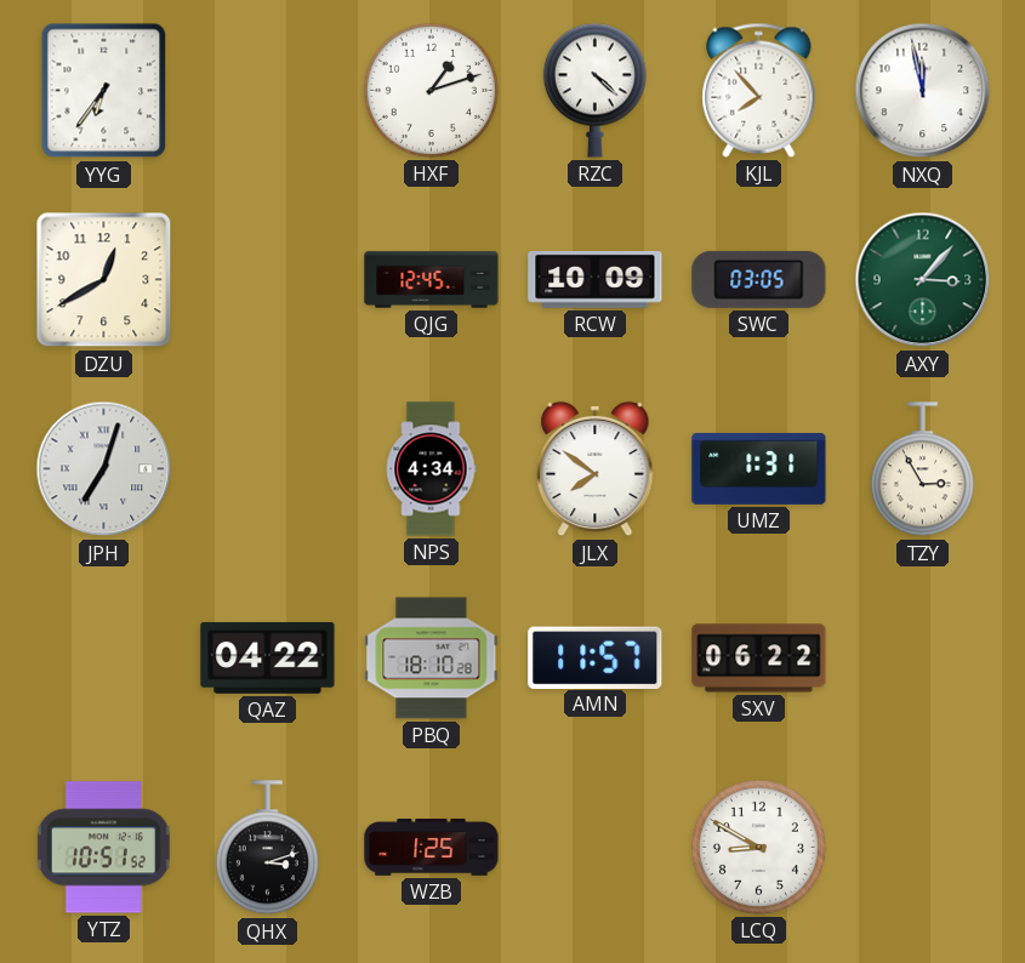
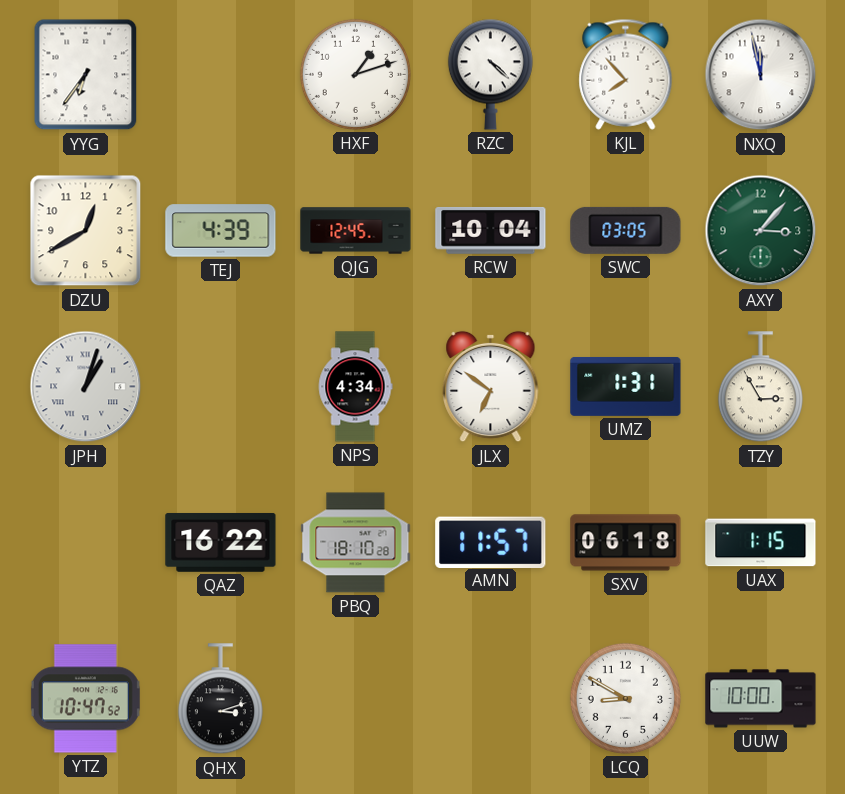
TEJ: none -> 4:39
RCW: 10:09 -> 10:04
JPH: 7:03 -> 1:03
JLX: 7:51 -> 6:51
QAZ: 04:22 -> 16:22
SXV: 06:22 -> 06:18
UAX: none -> 1:15
YTZ: 10:51 -> 10:47
WZB: 1:25 -> none
UUW: none -> 10:00
